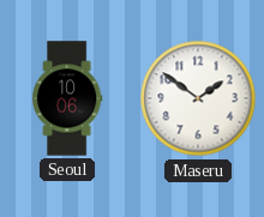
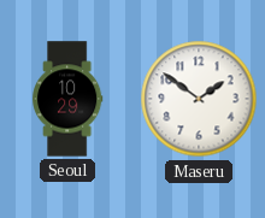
Seoul: 10:06 -> 10:29
